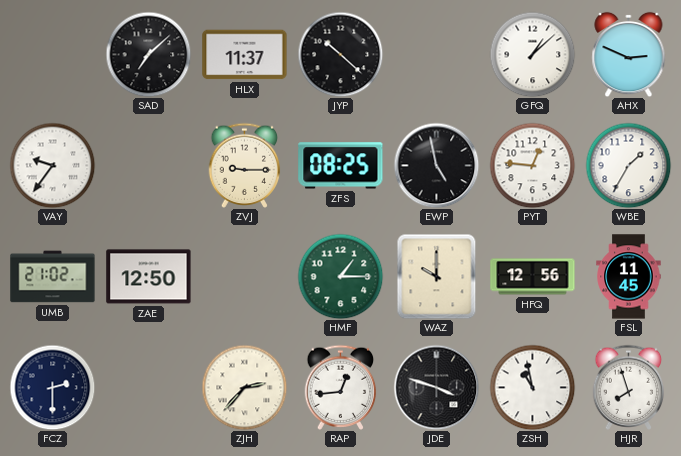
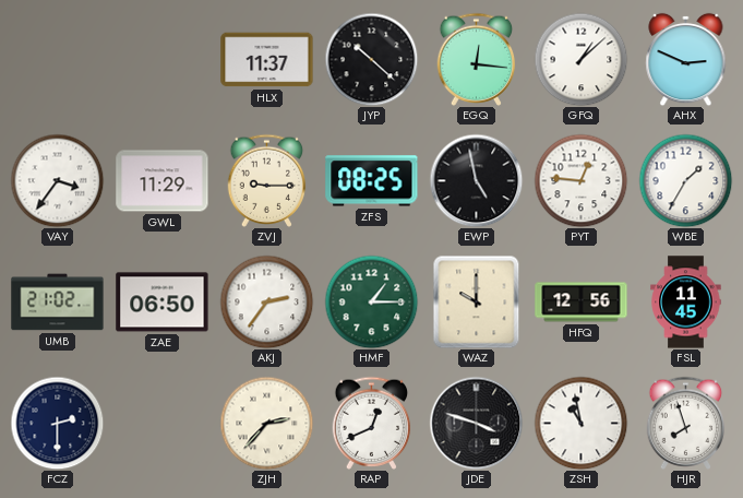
SAD: 7:08 -> none
EGQ: none -> 12:16
VAY: 9:36 -> 3:36
GWL: none -> 11:29
ZAE: 12:50 -> 06:50
AKJ: none -> 2:36
RAP: 12:44 -> 12:41
